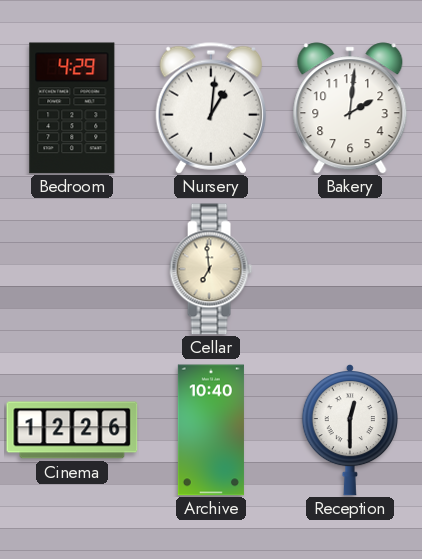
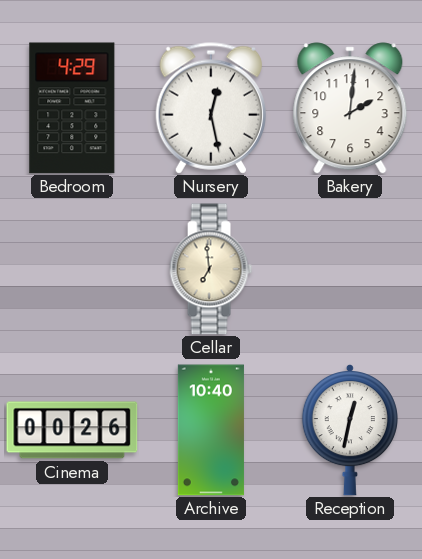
Nursery: 1:01 -> 12:28
Cinema: 12:26 -> 00:26
Reception: 12:30 -> 12:32
